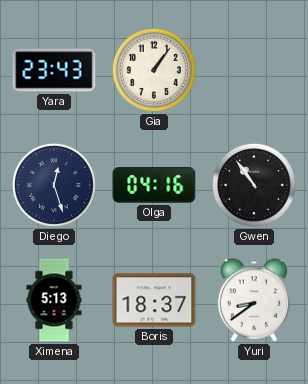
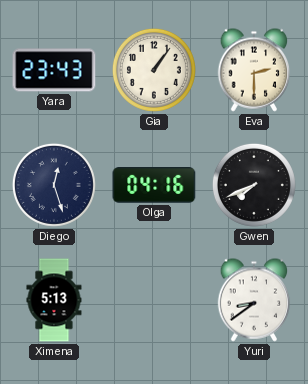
Eva: none -> 2:30
Gwen: 10:54 -> 7:41
Boris: 18:37 -> none
